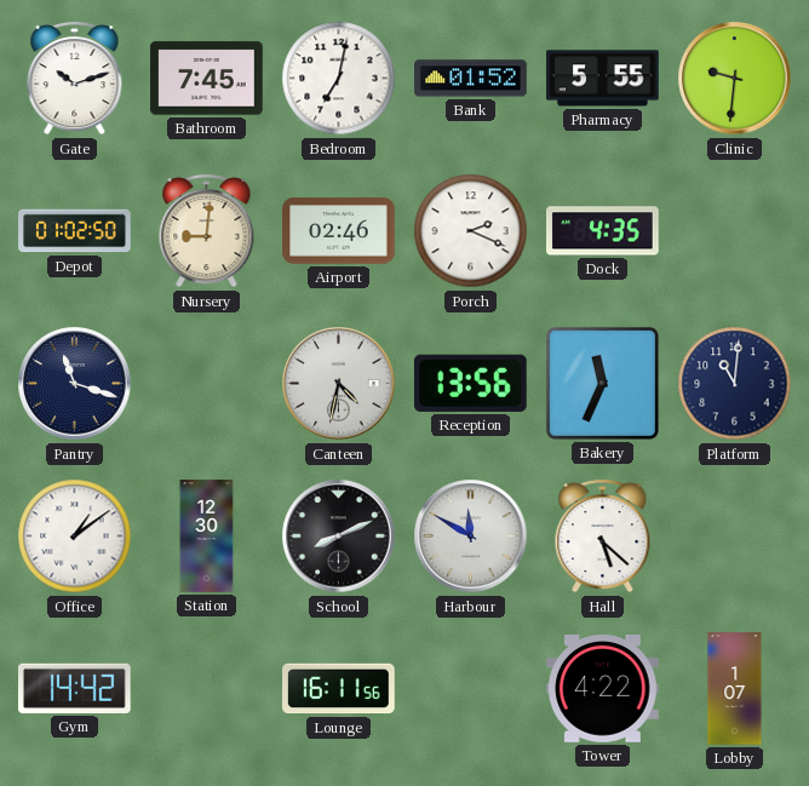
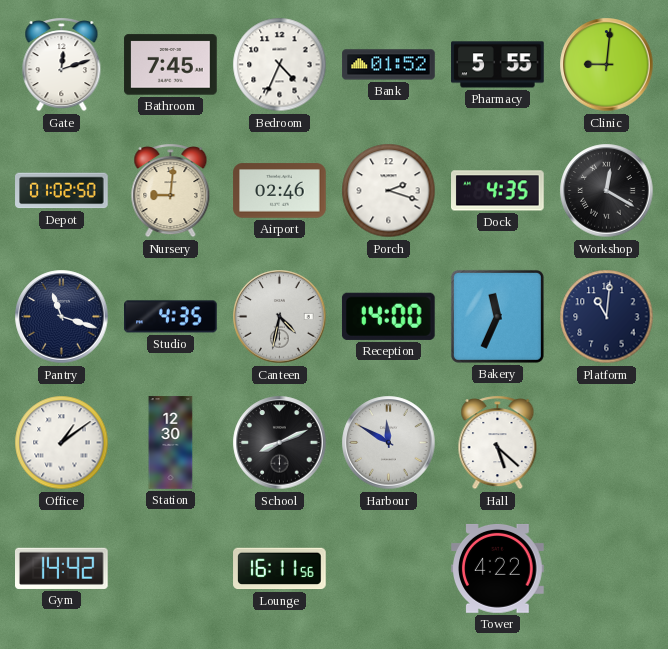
Gate: 10:12 -> 12:12
Bedroom: 7:02 -> 4:34
Clinic: 9:31 -> 9:01
Porch: 2:19 -> 2:18
Workshop: none -> 12:20
Studio: none -> 4:35
Reception: 13:56 -> 14:00
Lobby: 1:07 -> none
